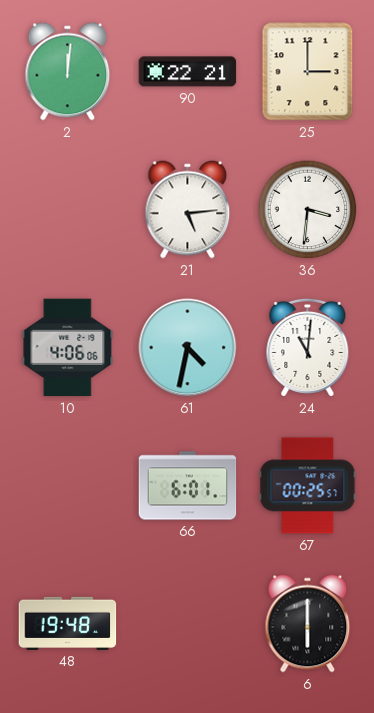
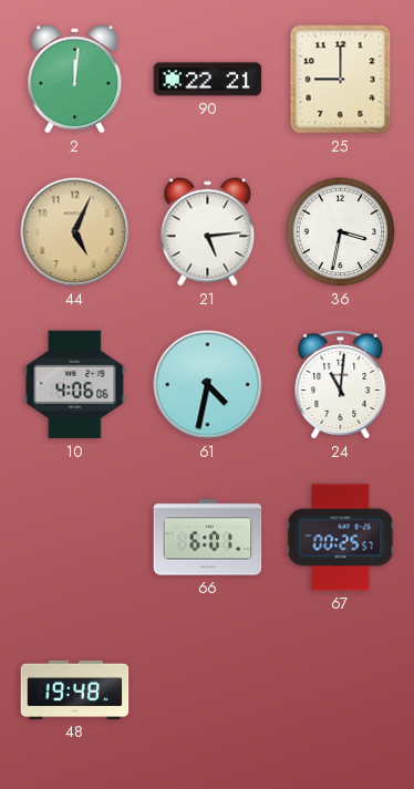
25: 3:00 -> 9:00
44: none -> 5:04
36: 3:31 -> 3:32
6: 6:00 -> none
